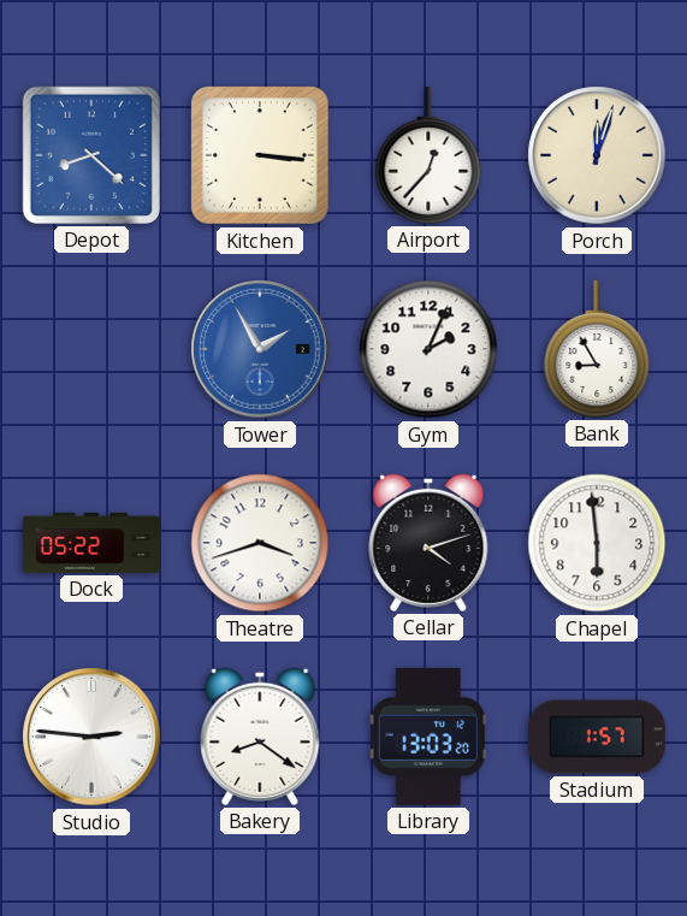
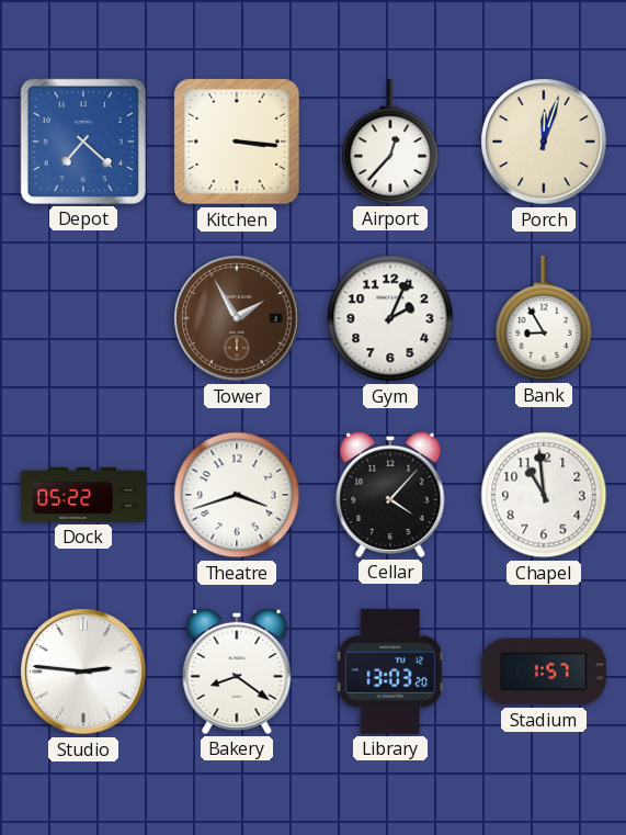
Depot: 8:22 -> 7:22
Tower dial: blue -> brown
Cellar: 4:12 -> 4:07
Chapel: 5:59 -> 10:59
